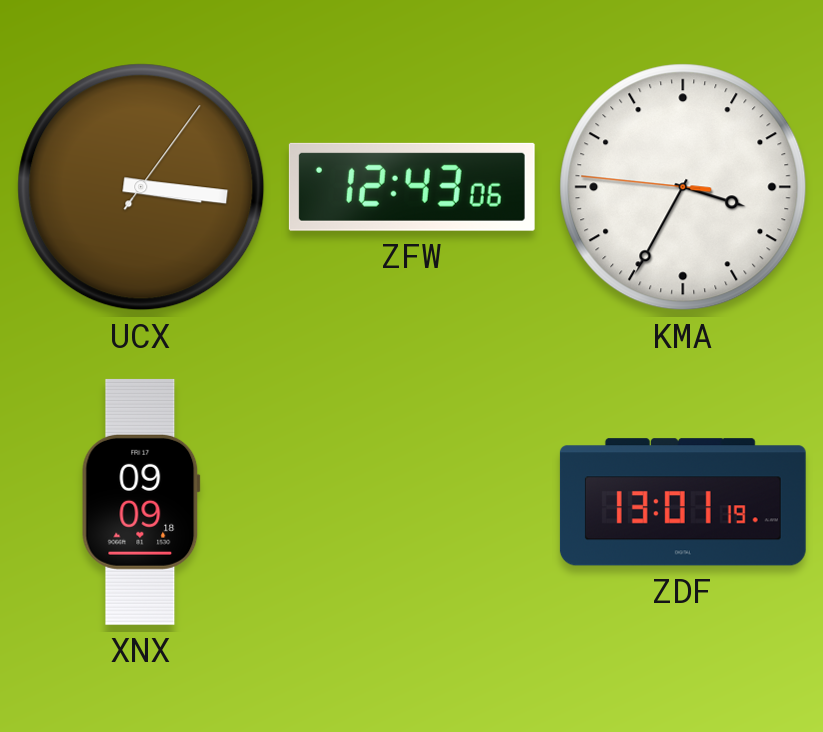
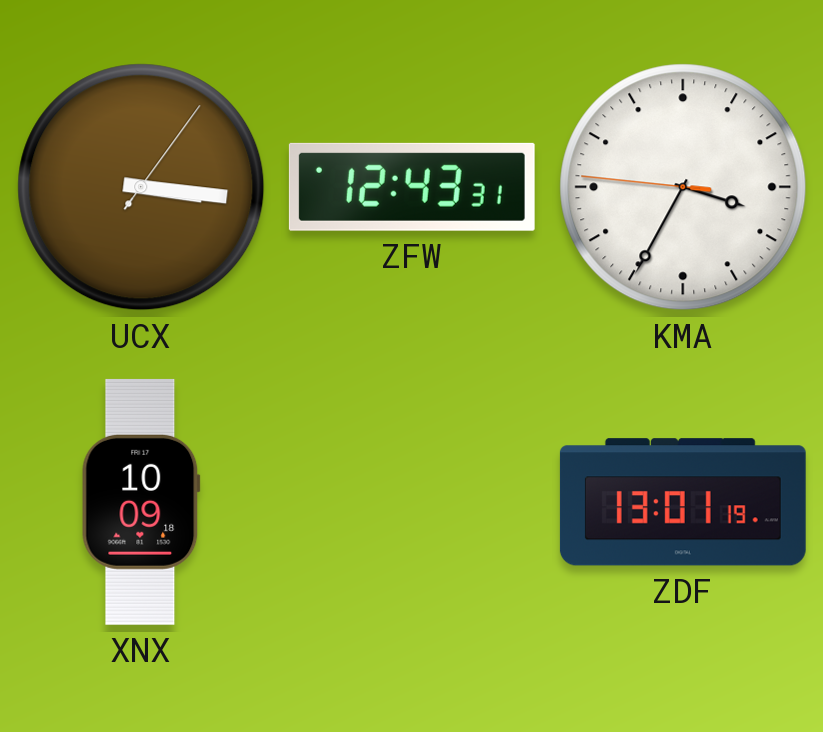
ZFW: 12:43:06 -> 12:43:31
XNX: 09:09 -> 10:09
